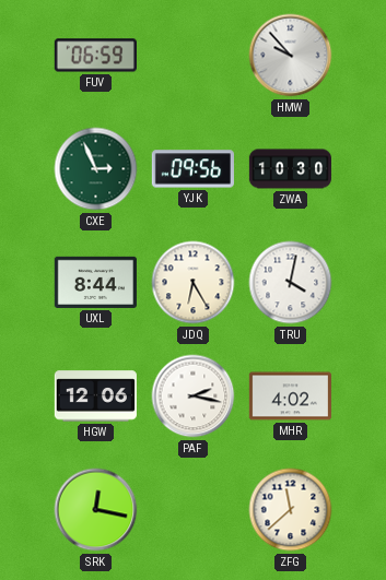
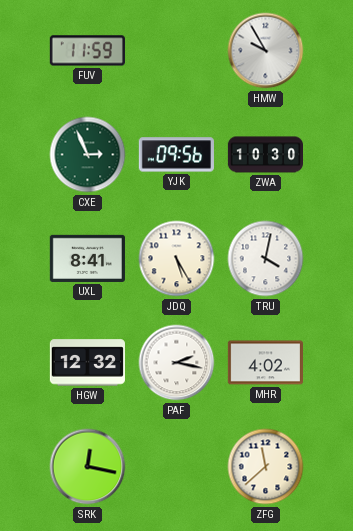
FUV: 06:59 -> 11:59
HMW: 9:53 -> 9:55
UXL: 8:44 -> 8:41
JDQ: 6:25 -> 5:25
HGW: 12:06 -> 12:32
